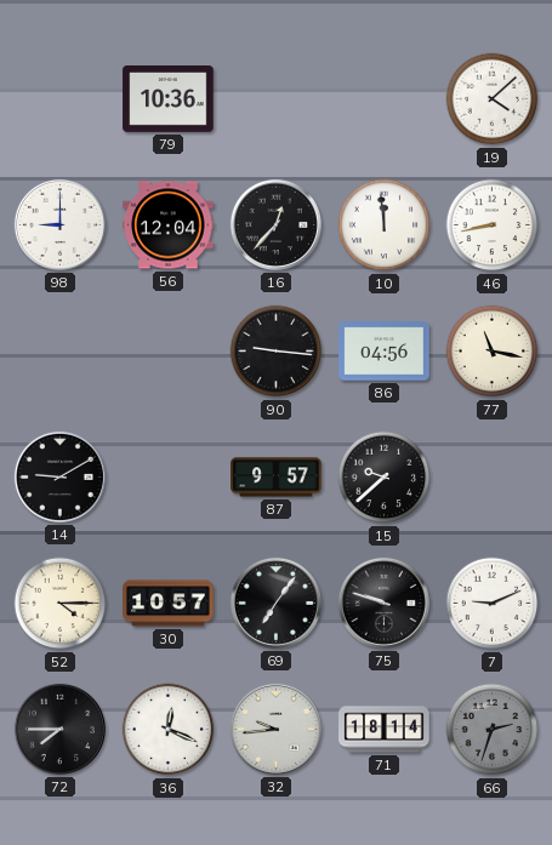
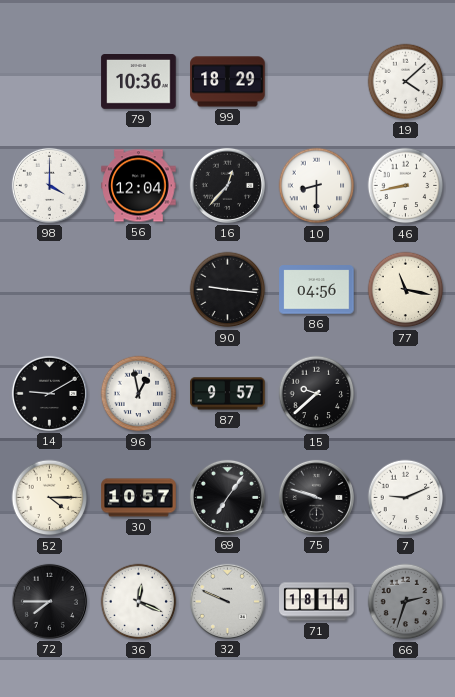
99: none -> 18:29
98: 9:00 -> 4:00
10: 11:59 -> 8:30
96: none -> 12:58
32: 9:44 -> 9:49
